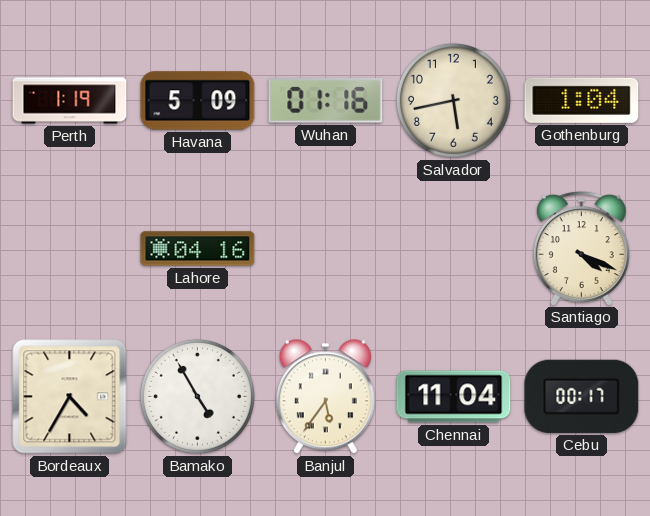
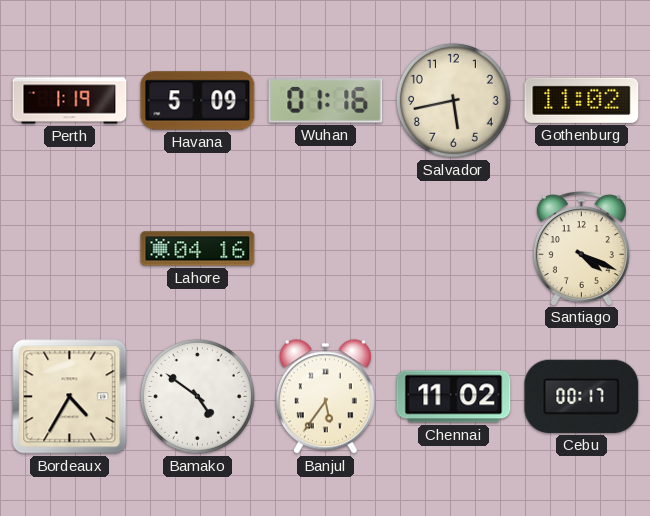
Gothenburg: 1:04 -> 11:02
Bamako: 4:55 -> 4:51
Chennai: 11:04 -> 11:02
